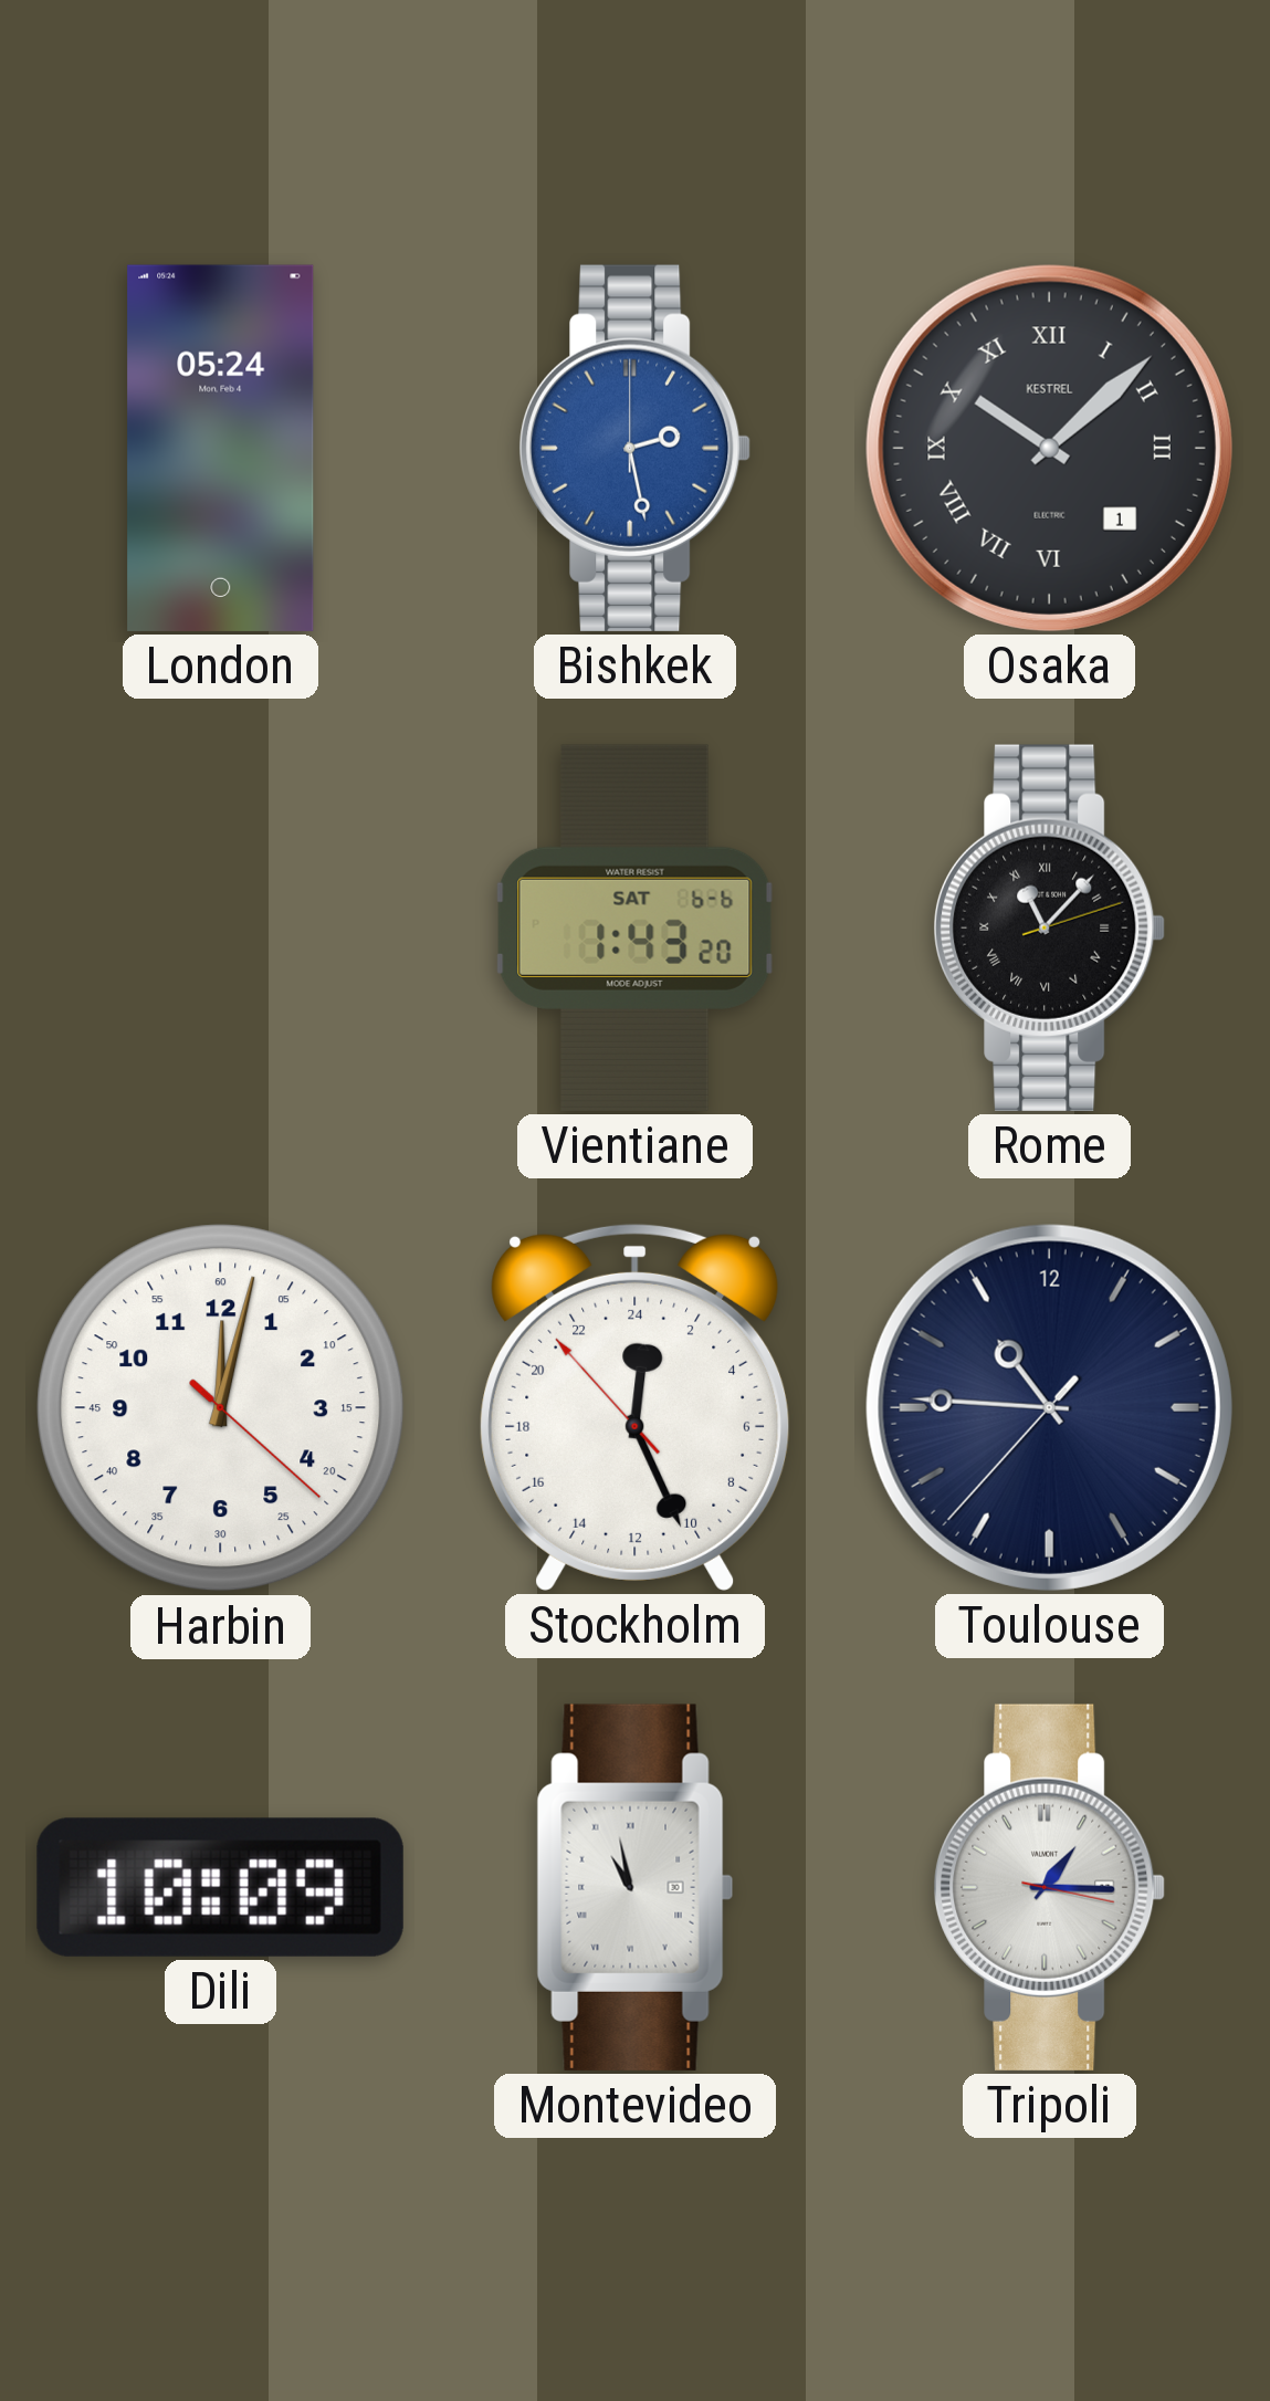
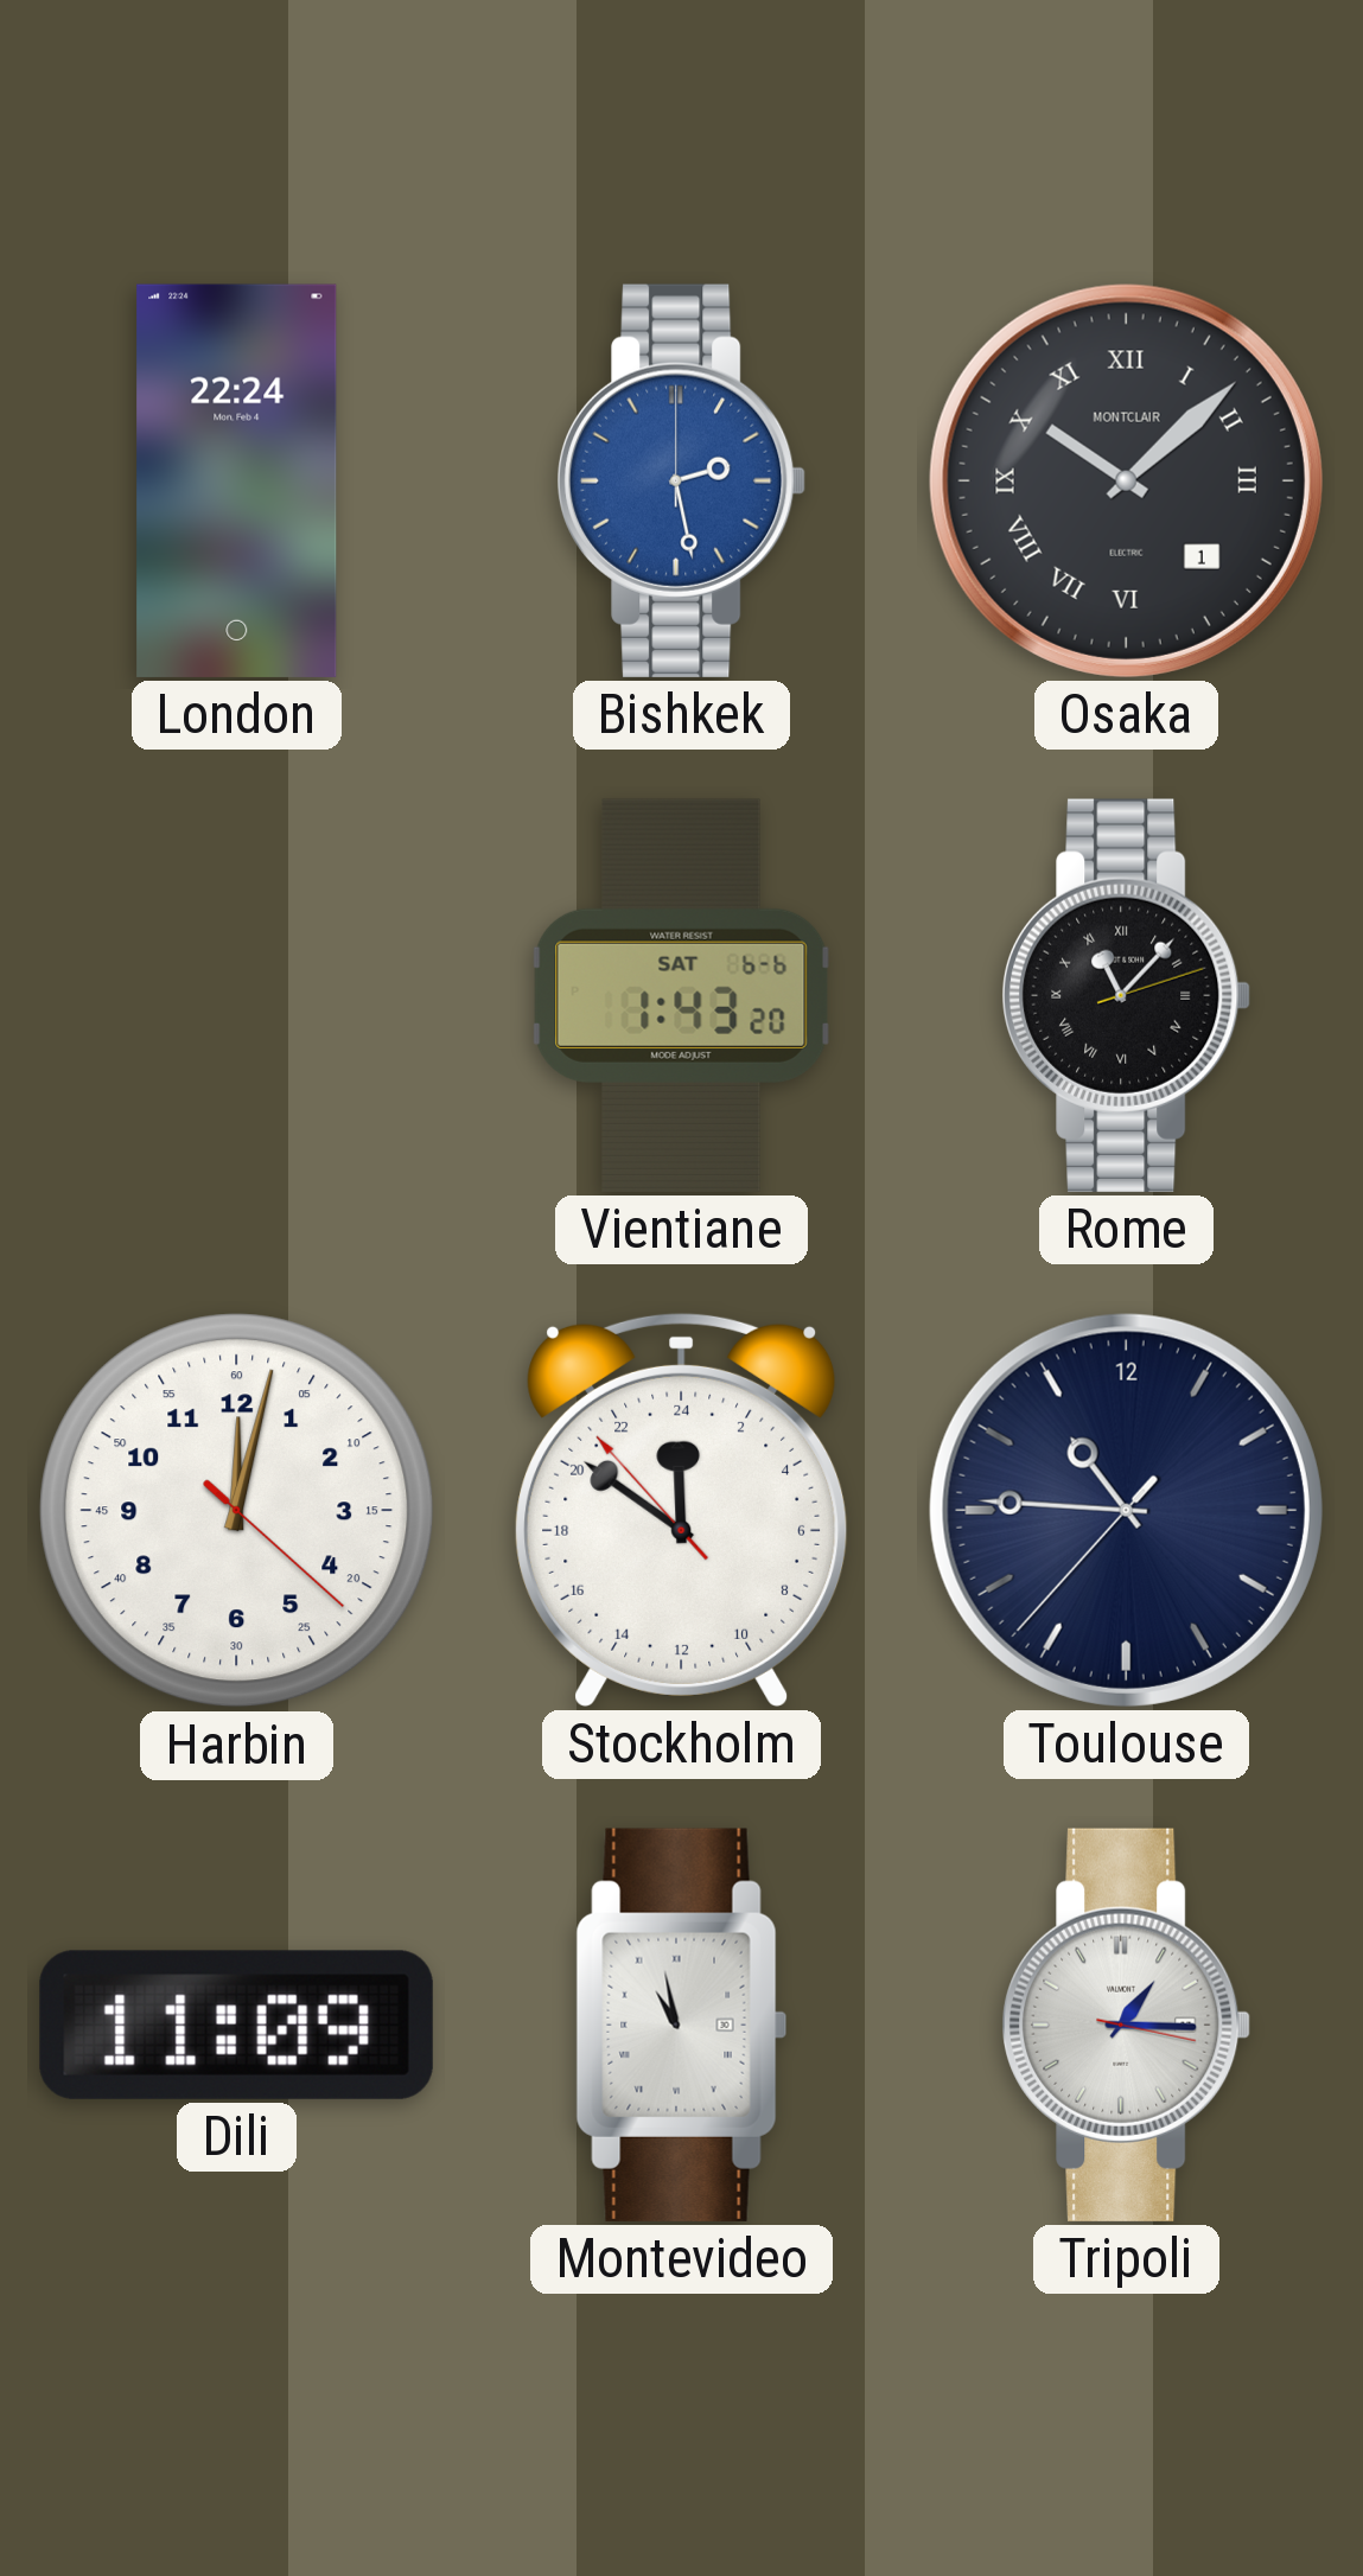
London: 05:24 -> 22:24
Osaka brand: KESTREL -> MONTCLAIR
Stockholm: 0:25 -> 23:50
Dili: 10:09 -> 11:09
